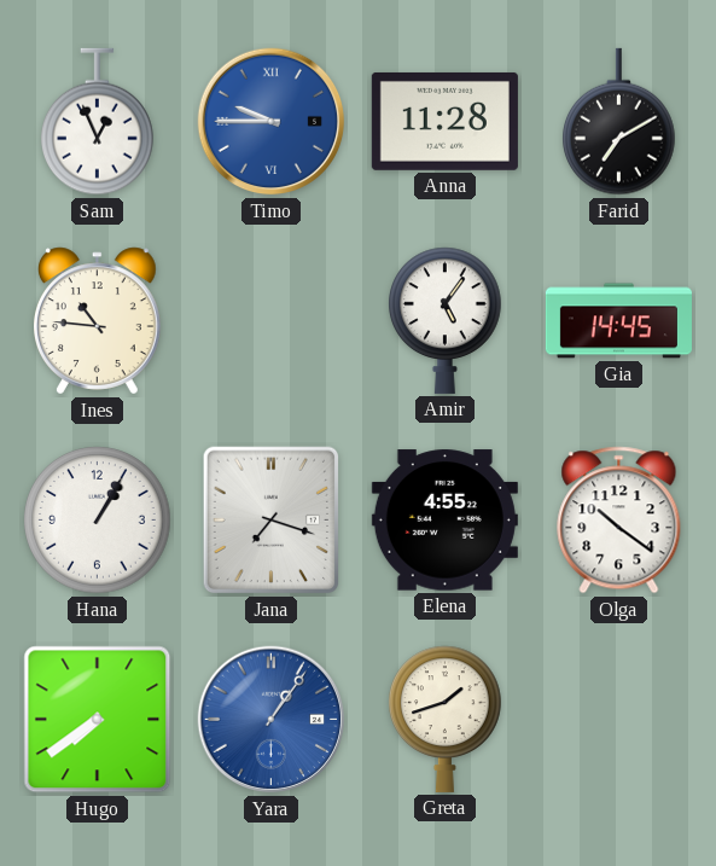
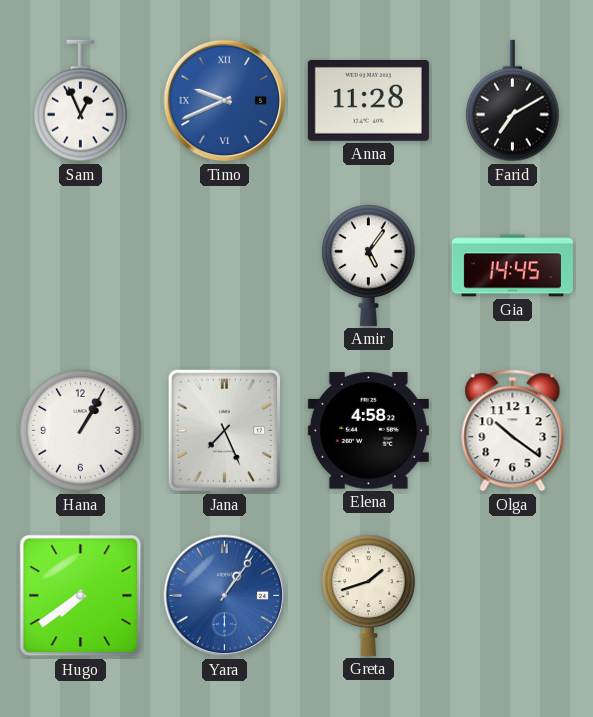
Timo: 9:45 -> 9:41
Ines: 10:46 -> none
Jana: 7:18 -> 7:26
Elena: 4:55 -> 4:58
